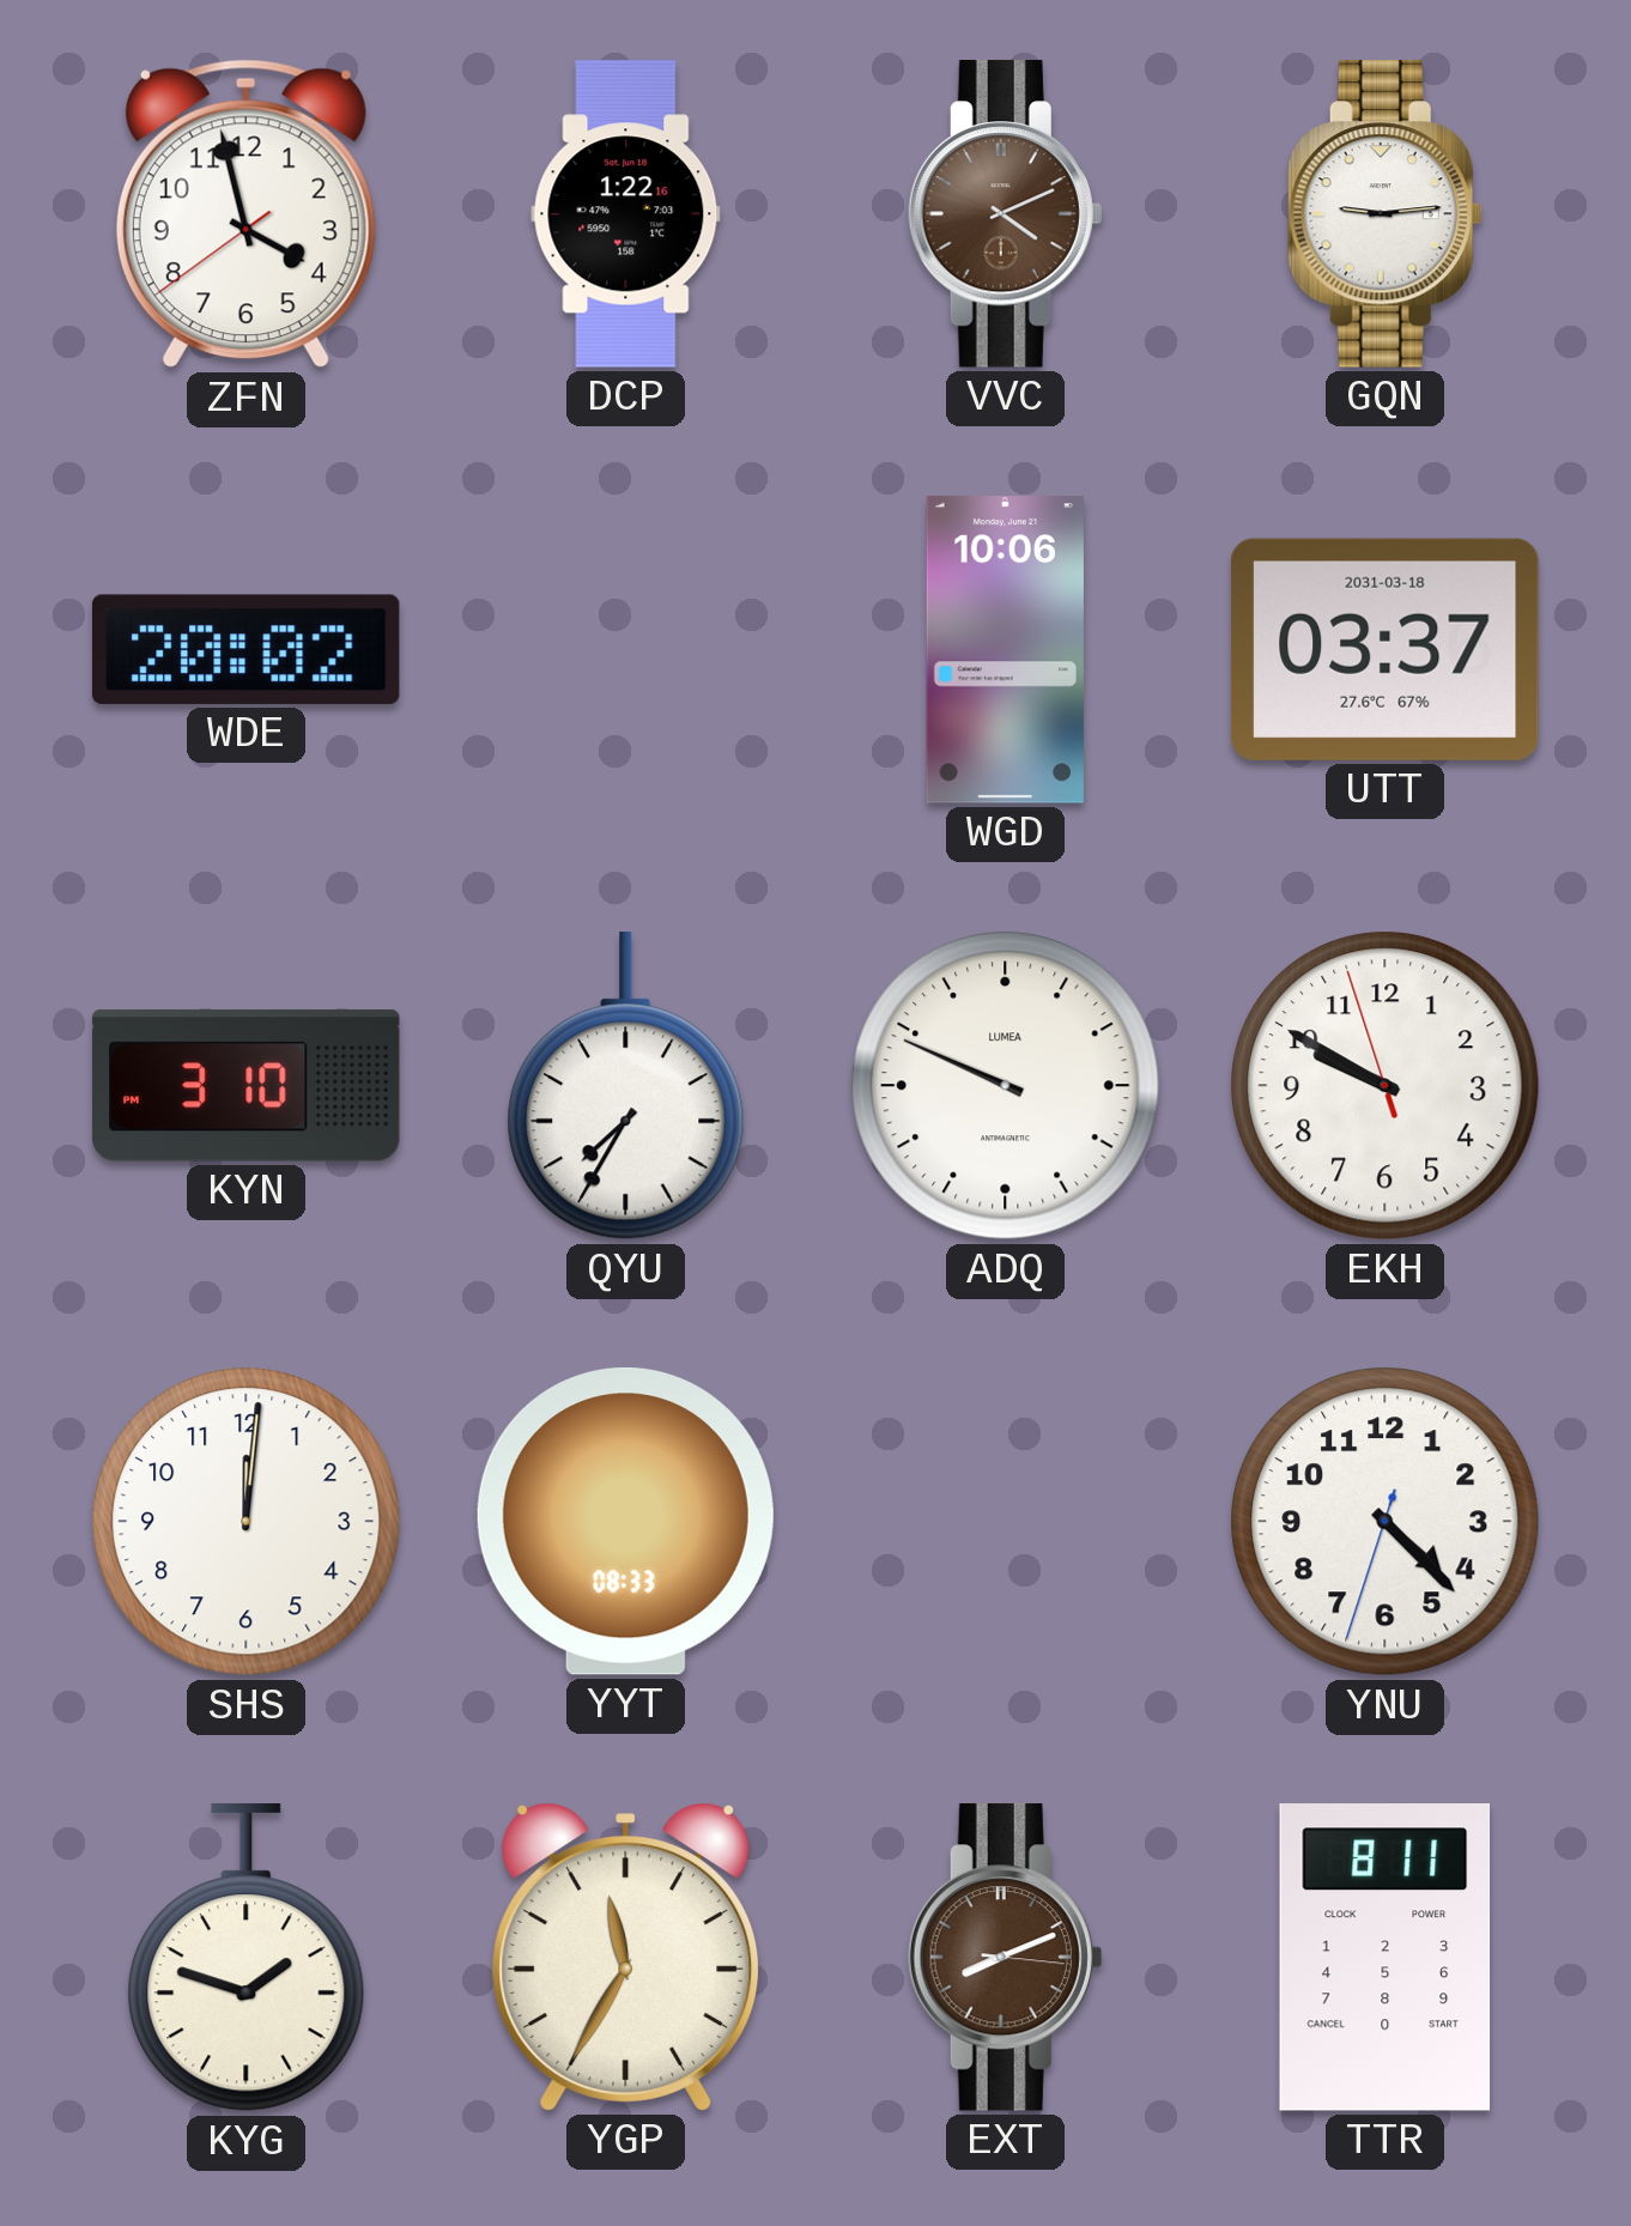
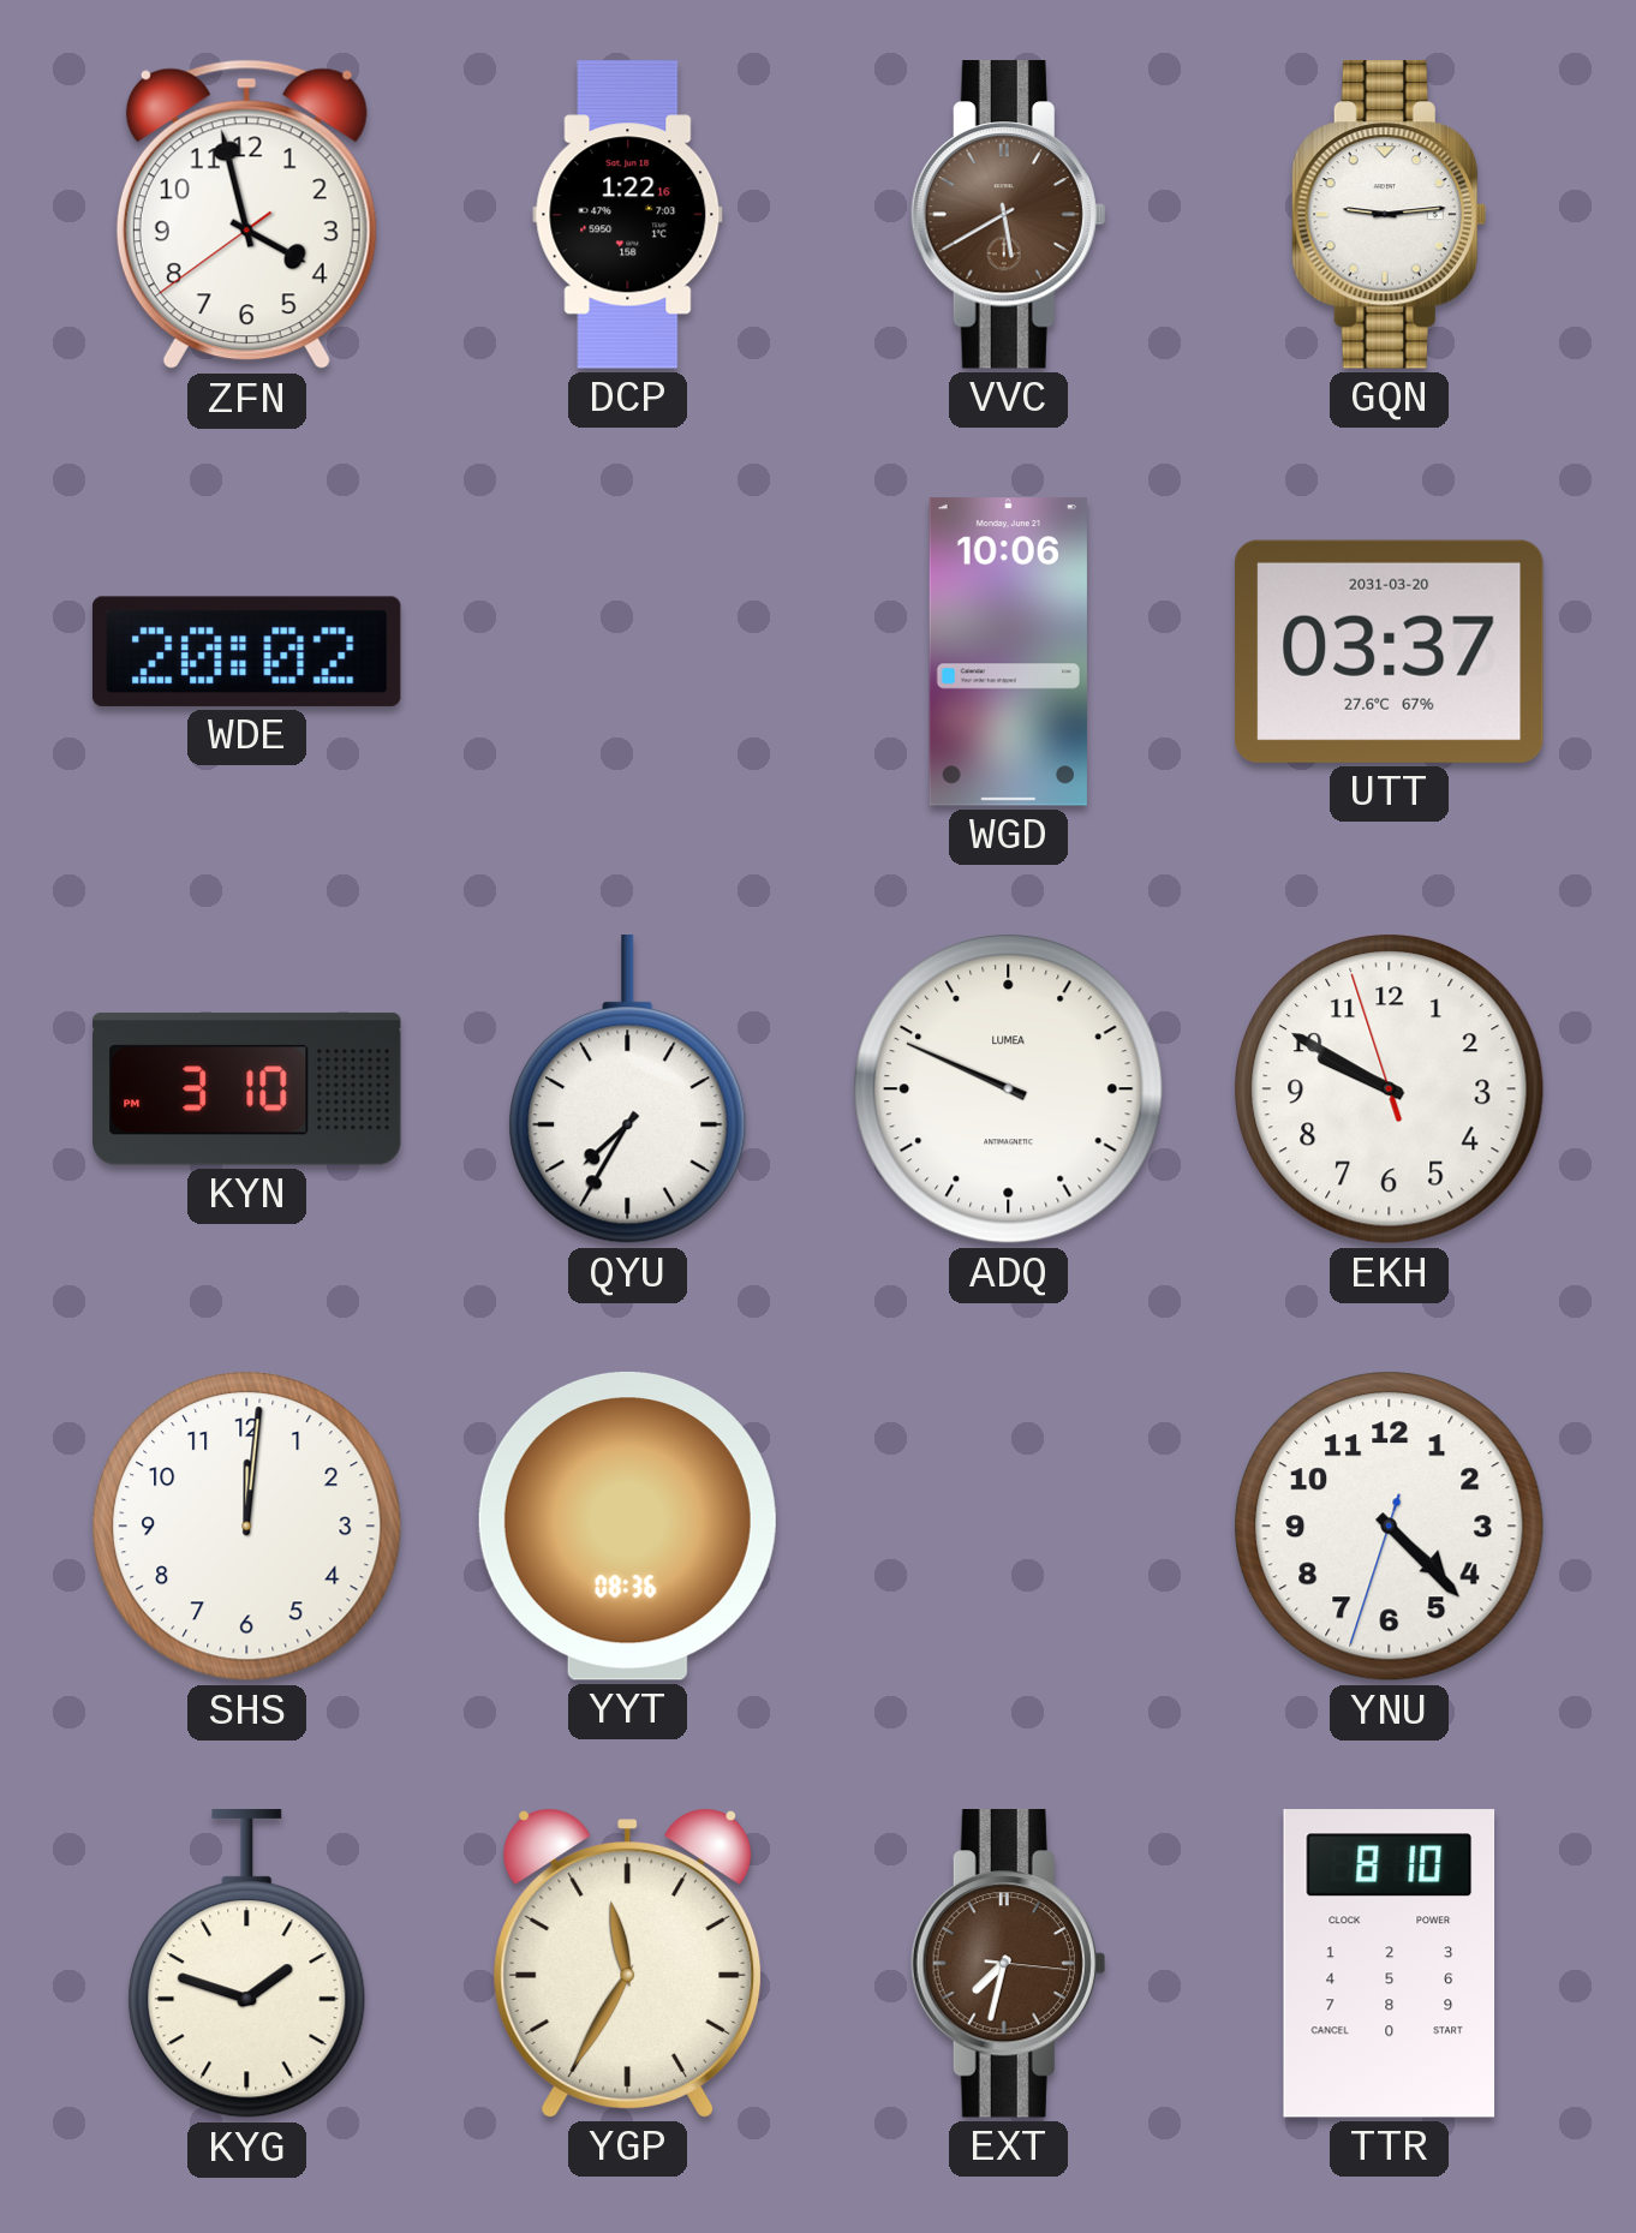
VVC: 4:11 -> 5:40
UTT date: 2031-03-18 -> 2031-03-20
YYT: 08:33 -> 08:36
EXT: 8:11 -> 7:32
TTR: 8:11 -> 8:10
